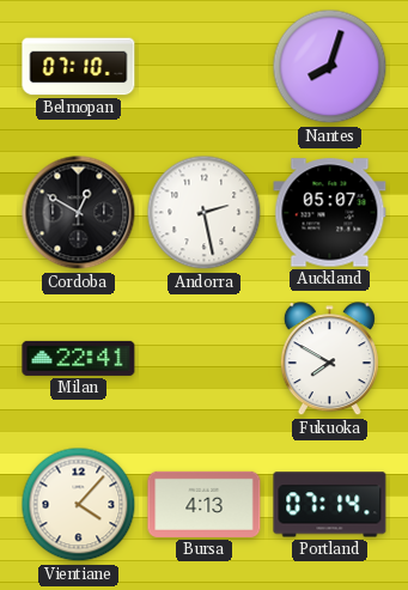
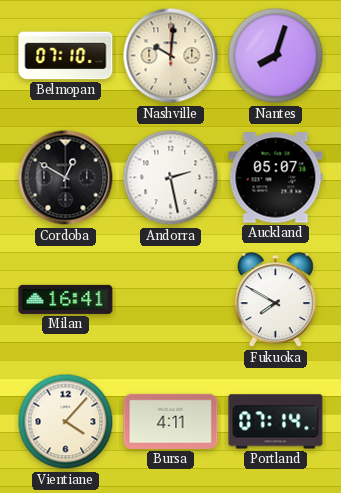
Nashville: none -> 10:01
Milan: 22:41 -> 16:41
Bursa: 4:13 -> 4:11
